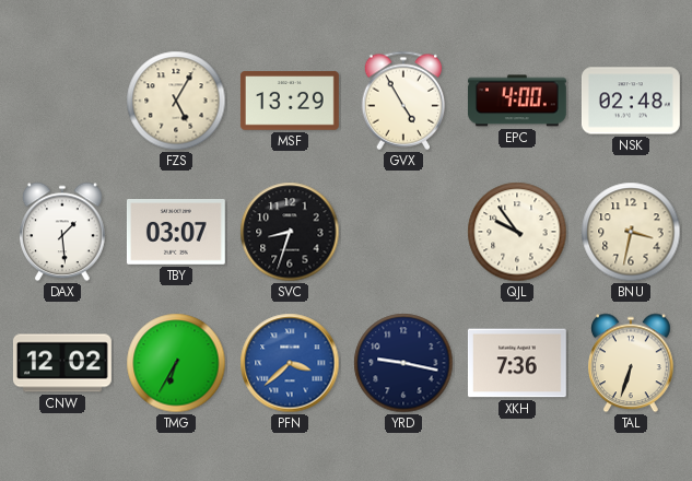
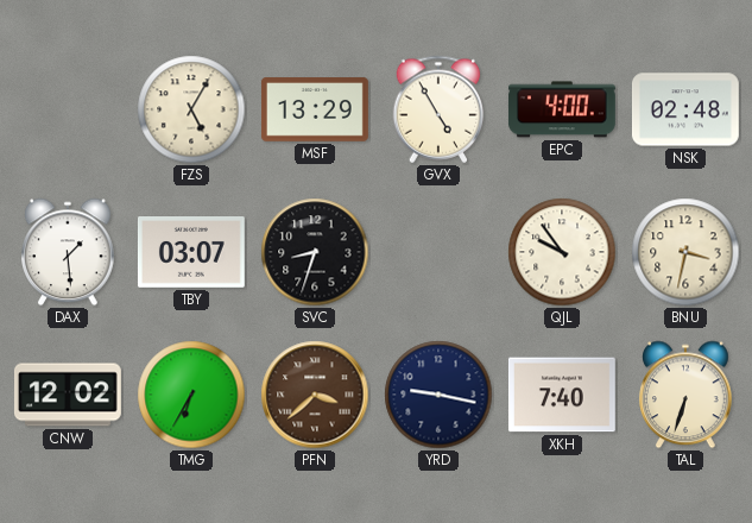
PFN dial: blue -> brown
XKH: 7:36 -> 7:40
